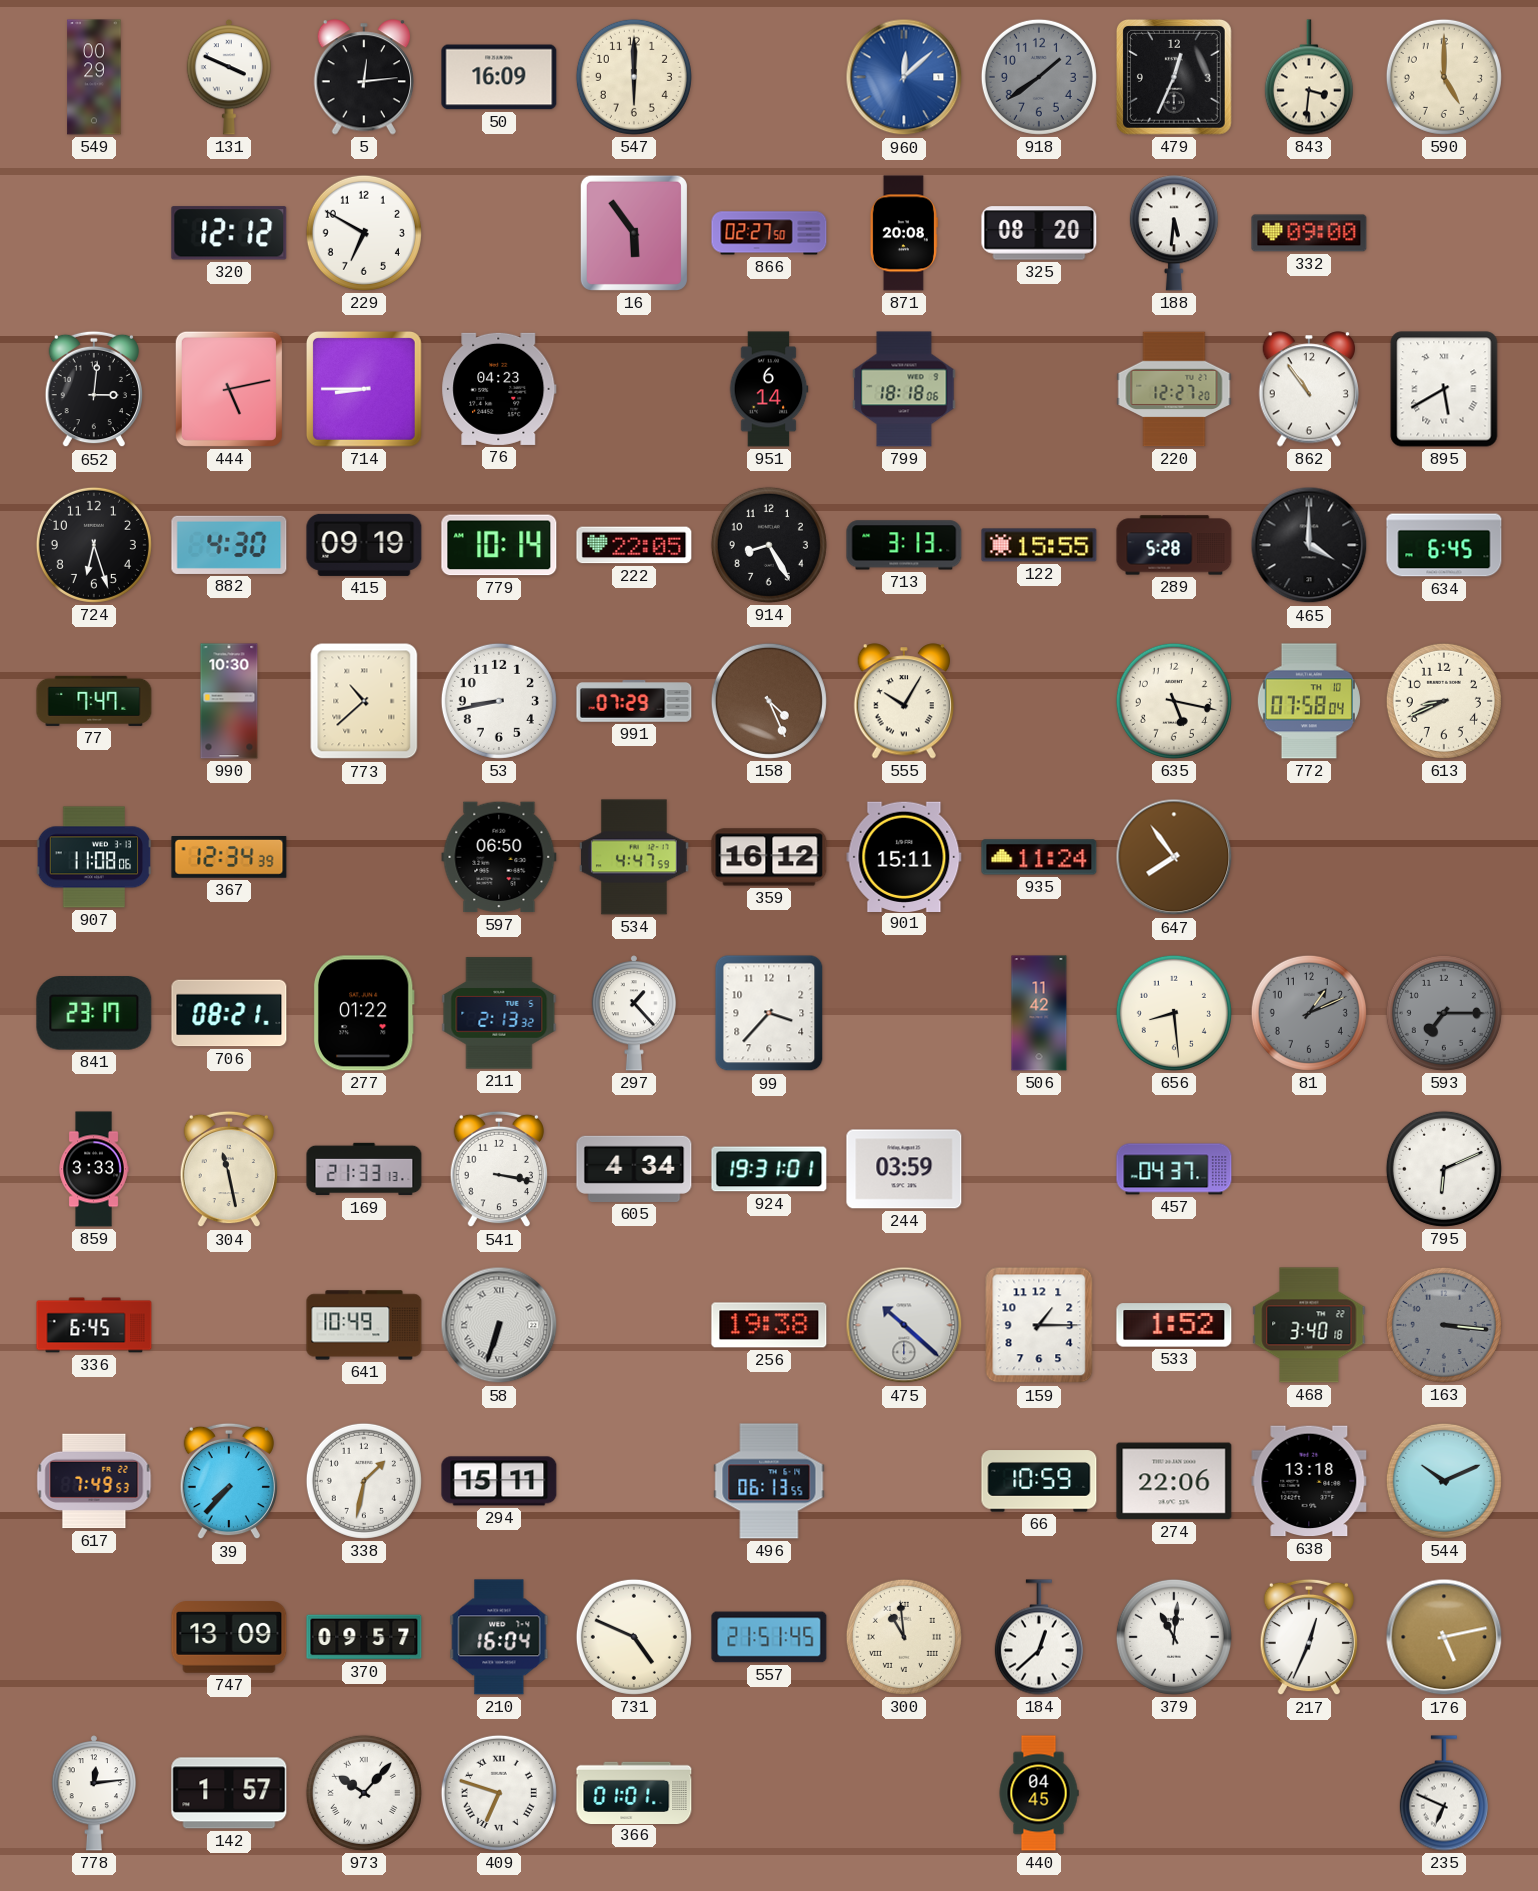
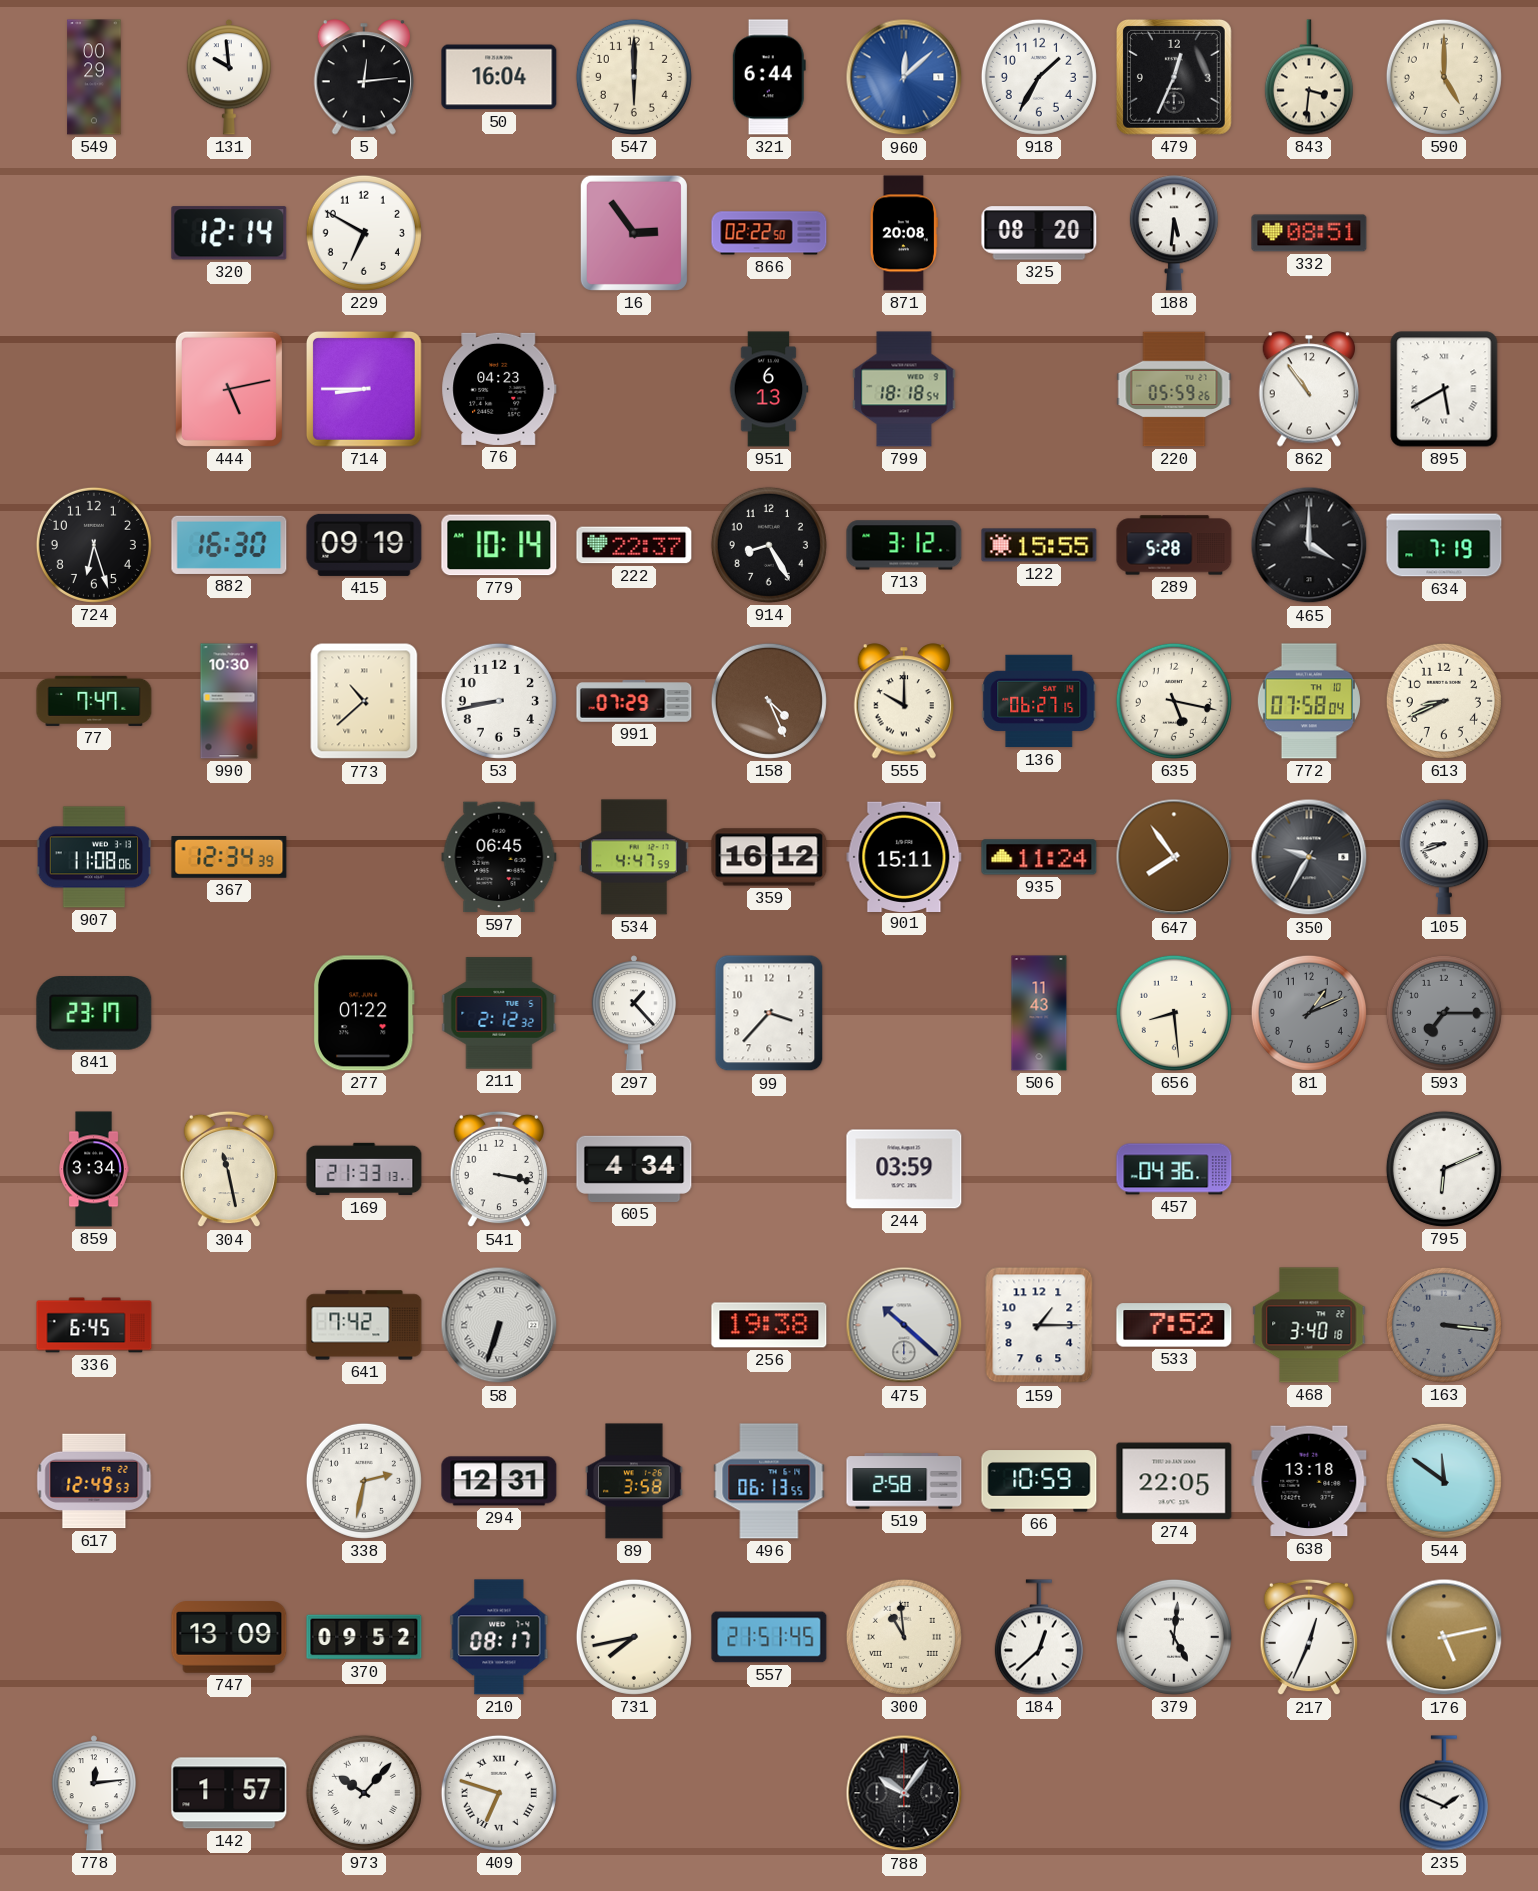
131: 3:49 -> 9:59
50: 16:09 -> 16:04
321: none -> 6:44
918: 1:39 -> 1:35
918 dial: grey -> white
320: 12:12 -> 12:14
16: 5:54 -> 2:54
866: 02:27 -> 02:22
332: 09:00 -> 08:51
652: 3:01 -> none
951: 6:14 -> 6:13
799: 18:18:06 -> 18:18:54
220: 12:27 -> 05:59
882: 4:30 -> 16:30
222: 22:05 -> 22:37
713: 3:13 -> 3:12
634: 6:45 -> 7:19
555: 10:05 -> 10:00
136: none -> 06:27
597: 06:50 -> 06:45
350: none -> 9:35
105: none -> 8:42
706: 08:21 -> none
211: 2:13 -> 2:12
506: 11:42 -> 11:43
859: 3:33 -> 3:34
924: 19:31 -> none
457: 04:37 -> 04:36
641: 10:49 -> 7:42
533: 1:52 -> 7:52
617: 7:49 -> 12:49
39: 7:37 -> none
338: 1:32 -> 2:32
294: 15:11 -> 12:31
89: none -> 3:58
519: none -> 2:58
274: 22:06 -> 22:05
544: 10:11 -> 11:51
370: 09:57 -> 09:52
210: 16:04 -> 08:17
731: 4:49 -> 7:43
379: 11:01 -> 5:01
366: 01:01 -> none
788: none -> 10:06
440: 04:45 -> none
235: 6:49 -> 1:49
